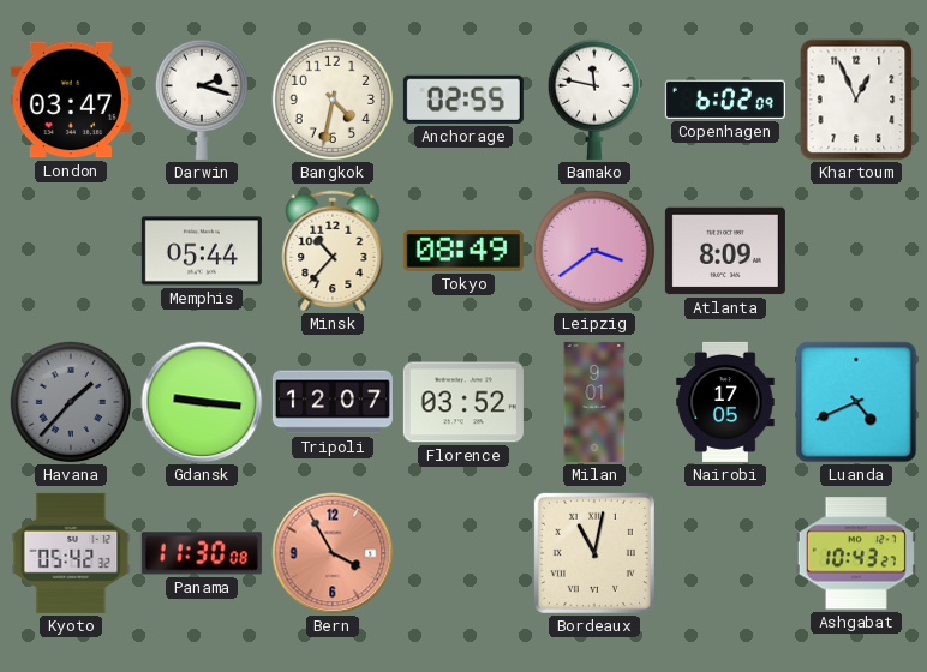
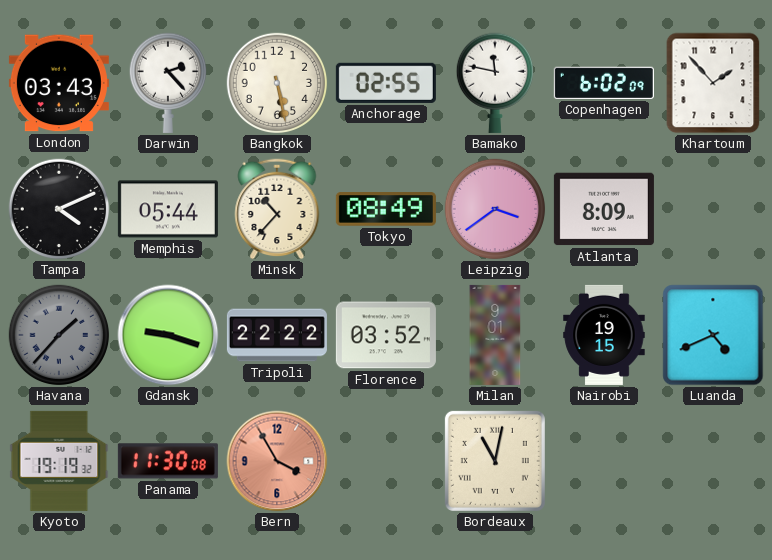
London: 03:47 -> 03:43
Darwin: 2:18 -> 2:23
Bangkok: 4:32 -> 5:28
Khartoum: 12:56 -> 1:53
Tampa: none -> 4:11
Gdansk: 9:16 -> 9:18
Tripoli: 12:07 -> 22:22
Nairobi: 17:05 -> 19:15
Kyoto: 05:42 -> 19:19
Ashgabat: 10:43 -> none
